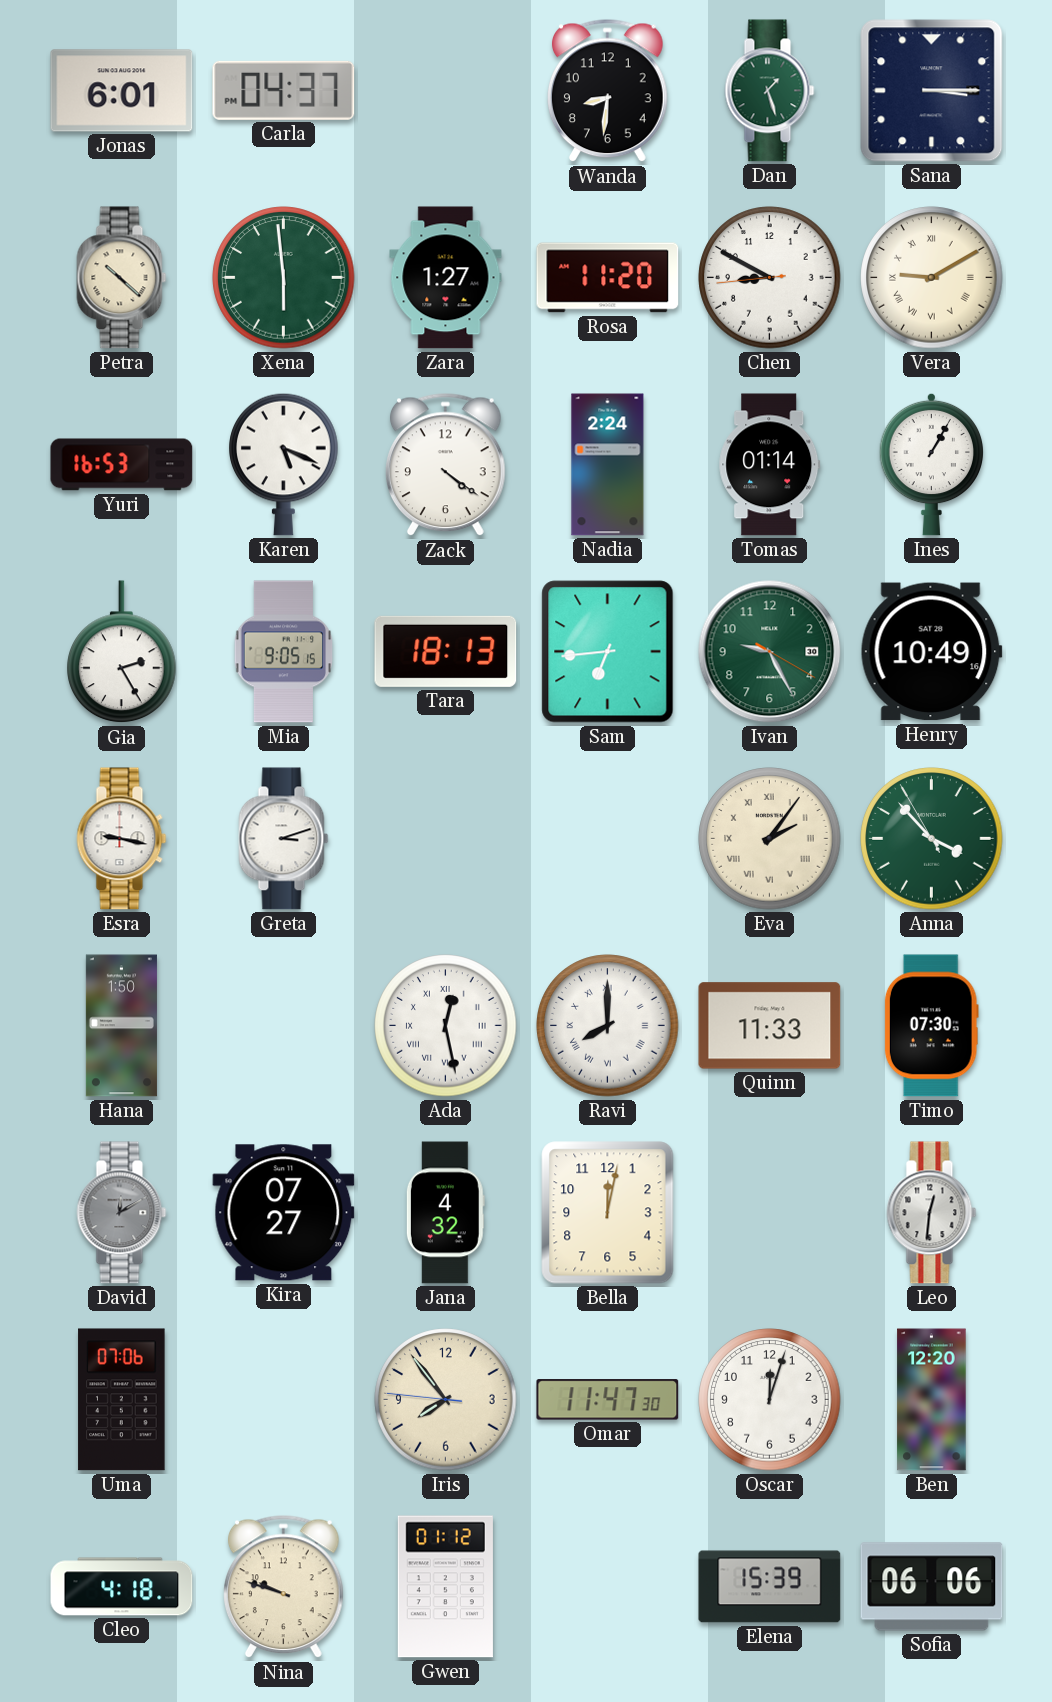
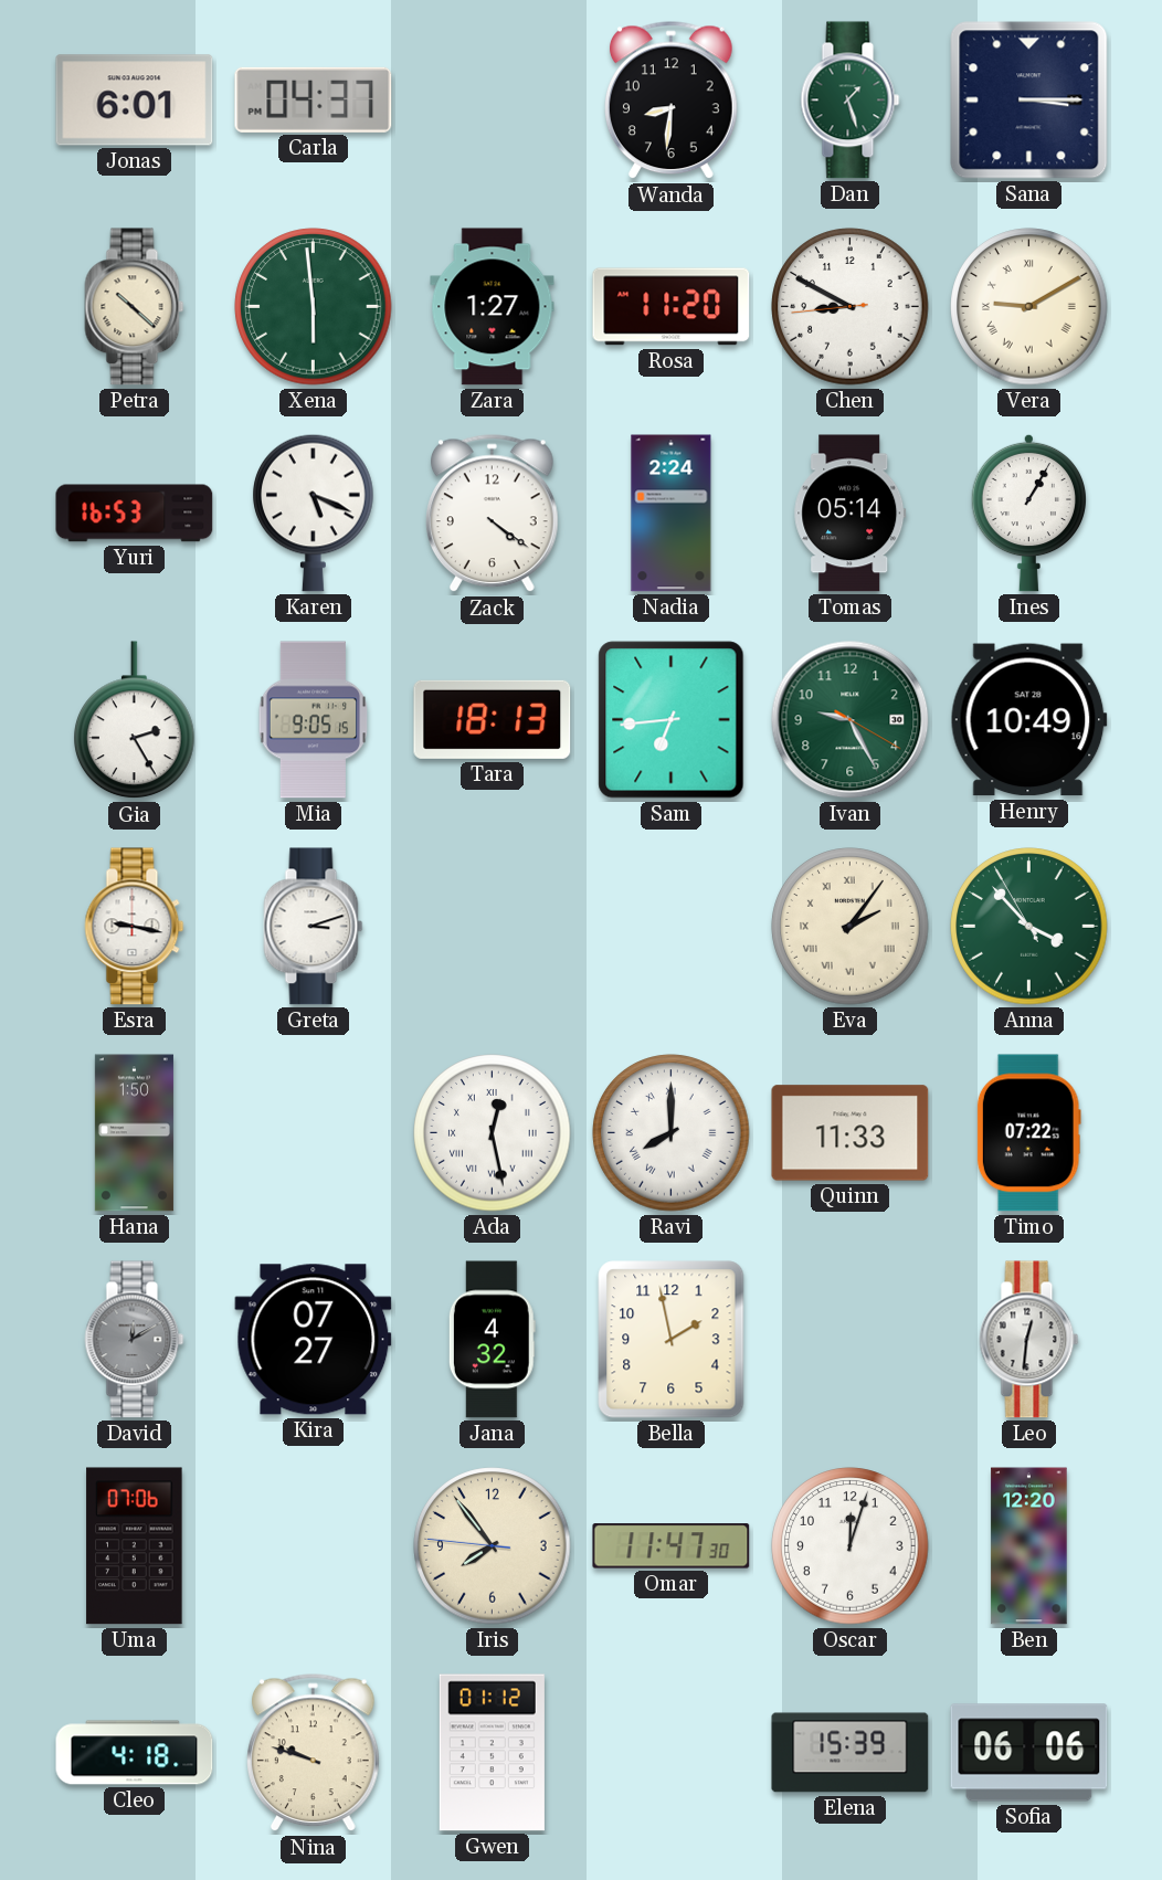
Tomas: 01:14 -> 05:14
Timo: 07:30 -> 07:22
Bella: 12:02 -> 1:58
